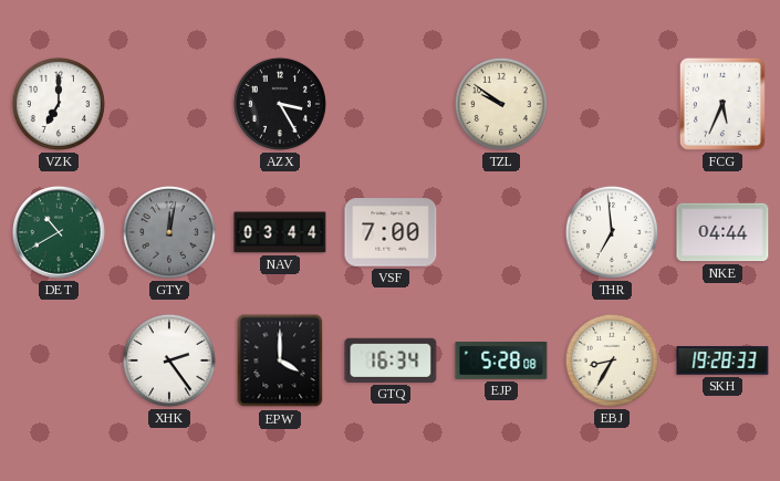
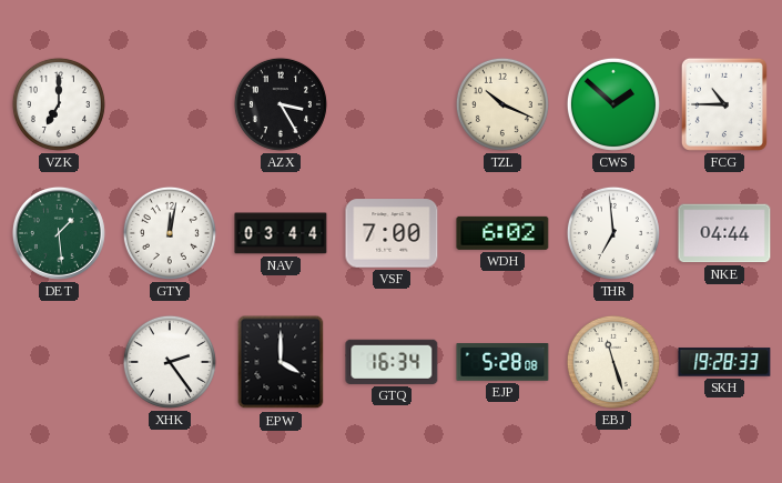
TZL: 9:51 -> 10:19
CWS: none -> 1:52
FCG: 5:34 -> 10:45
DET: 10:40 -> 1:29
GTY dial: grey -> white
WDH: none -> 6:02
EBJ: 8:35 -> 11:27
